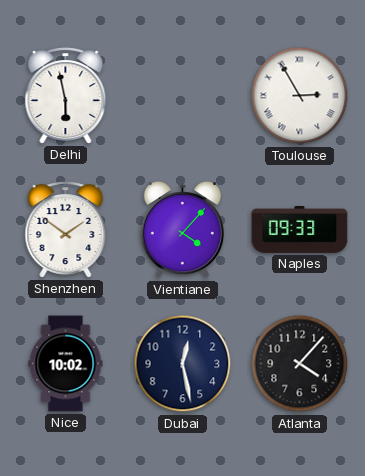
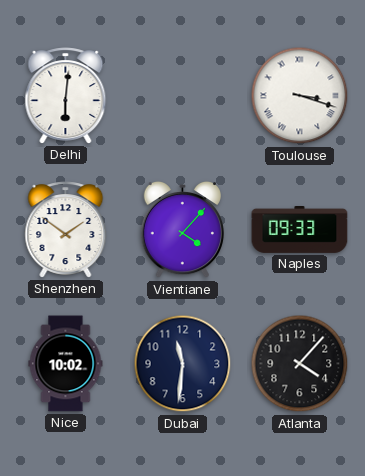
Delhi: 5:58 -> 6:01
Toulouse: 2:55 -> 3:18
Dubai: 12:28 -> 11:31
